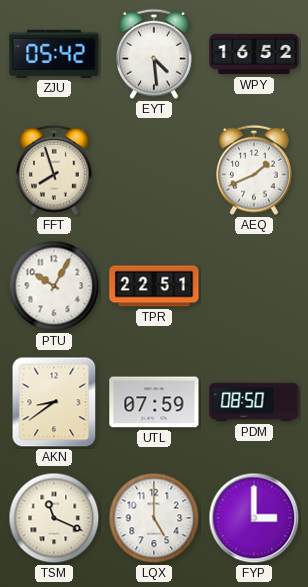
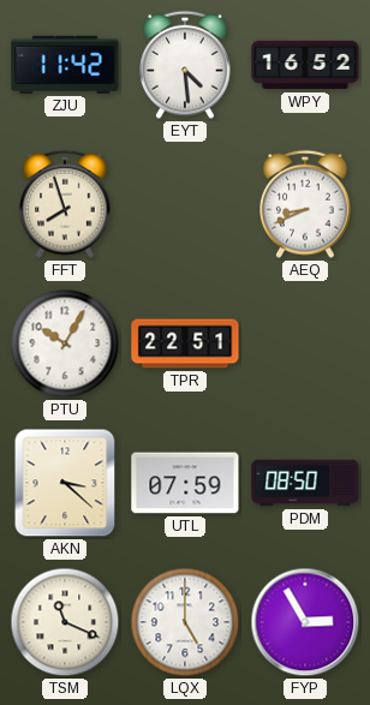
ZJU: 05:42 -> 11:42
AEQ: 1:41 -> 8:41
AKN: 8:39 -> 3:22
FYP: 3:00 -> 2:55
